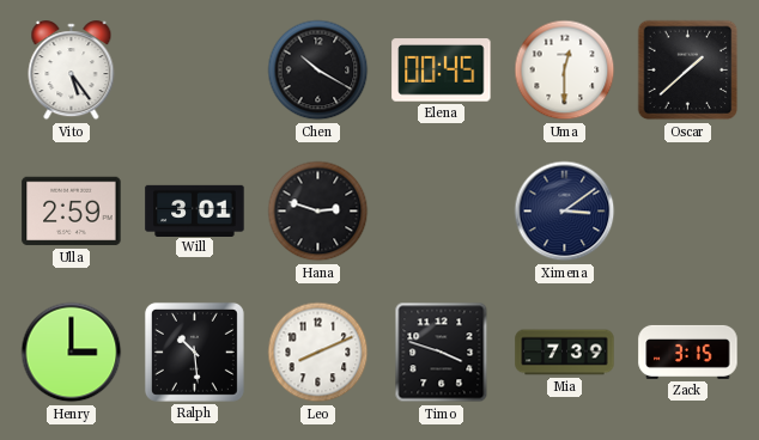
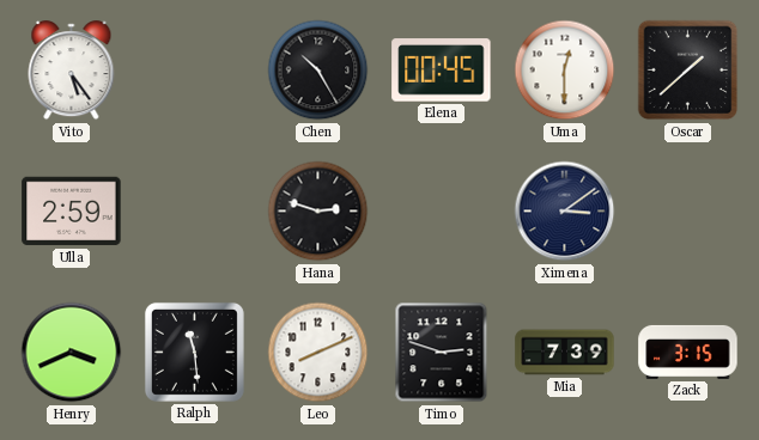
Chen: 10:20 -> 10:25
Will: 3:01 -> none
Henry: 3:00 -> 3:41
Ralph: 10:29 -> 11:29
Timo: 3:48 -> 2:48
